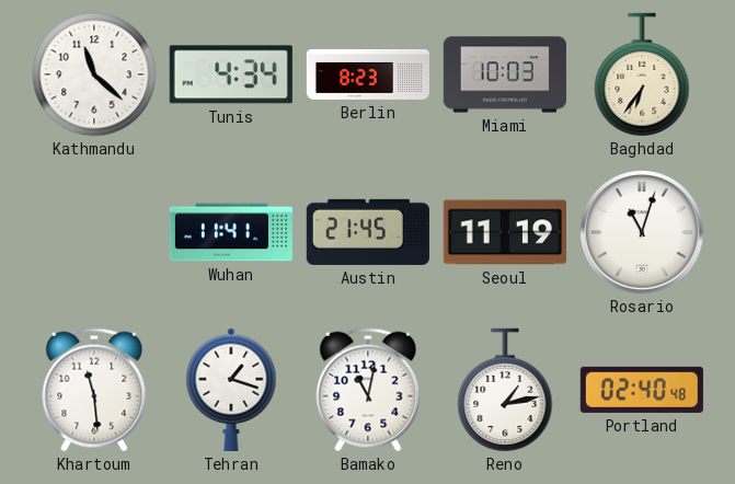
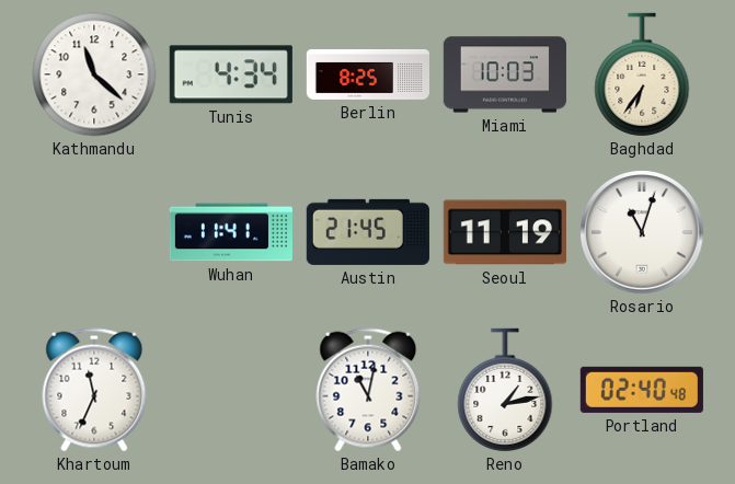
Berlin: 8:23 -> 8:25
Khartoum: 11:29 -> 11:34
Tehran: 1:18 -> none
